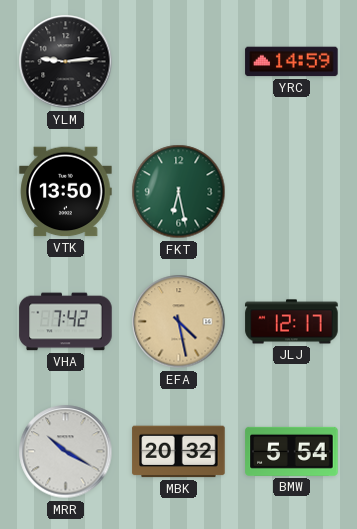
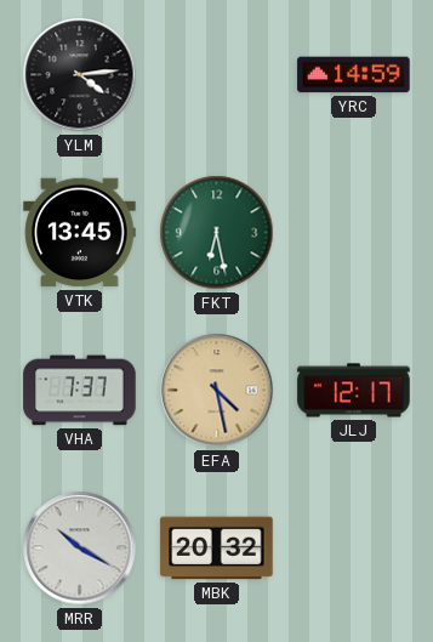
YLM: 9:14 -> 4:14
VTK: 13:50 -> 13:45
VHA: 7:42 -> 7:37
BMW: 5:54 -> none
